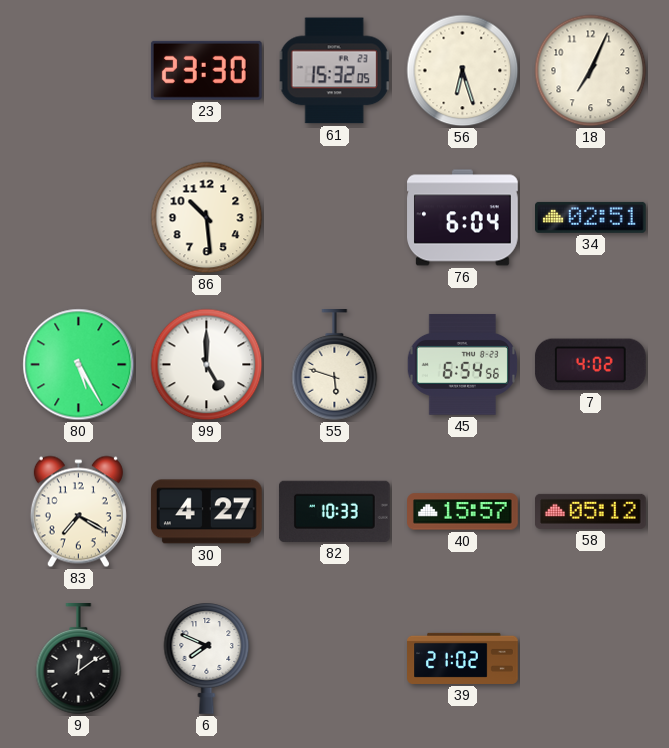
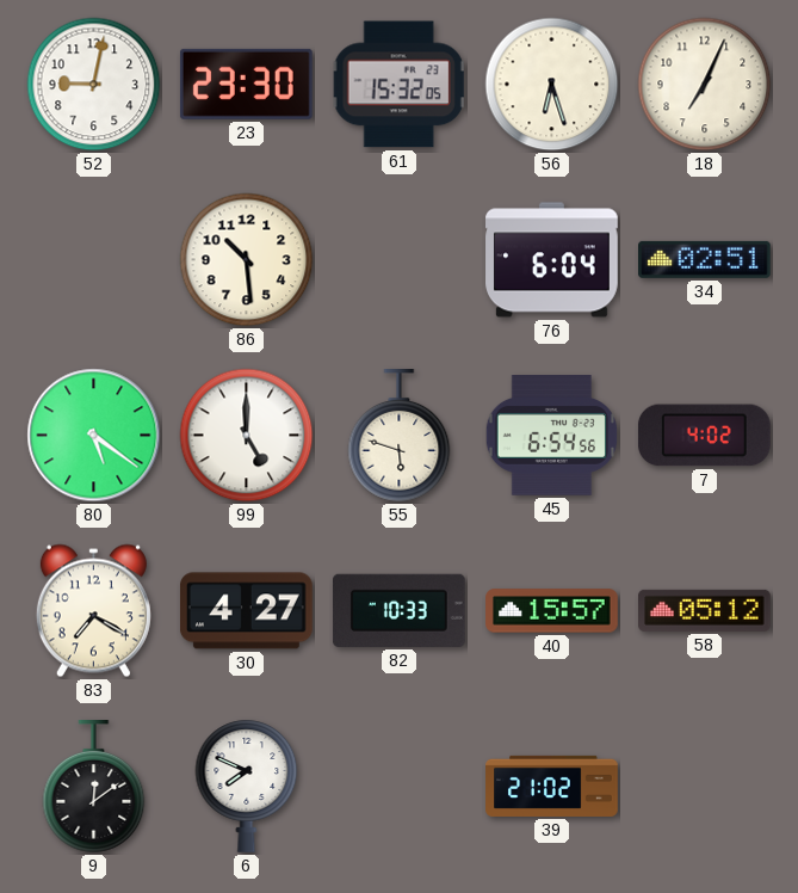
52: none -> 9:02
80: 5:25 -> 5:21
